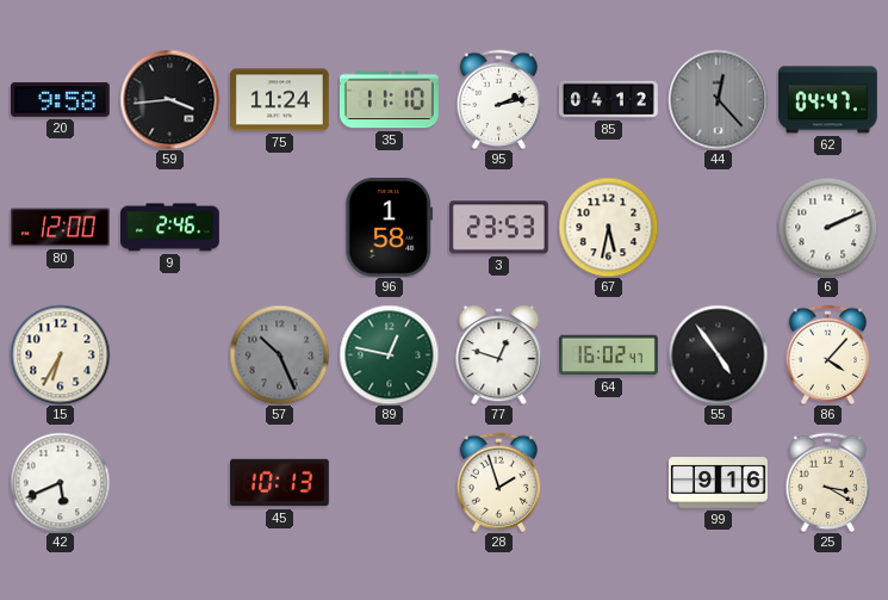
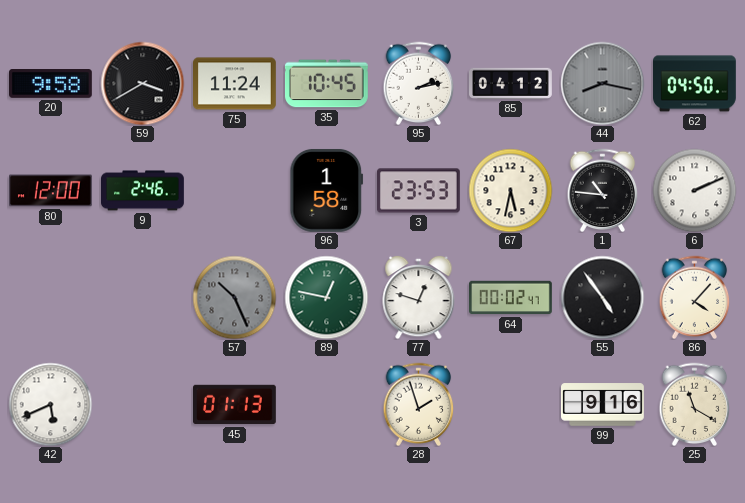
59: 3:44 -> 3:40
35: 11:10 -> 10:45
44: 12:23 -> 8:17
62: 04:47 -> 04:50
1: none -> 10:46
15: 6:35 -> none
64: 16:02 -> 00:02
45: 10:13 -> 01:13
25: 3:20 -> 11:20
